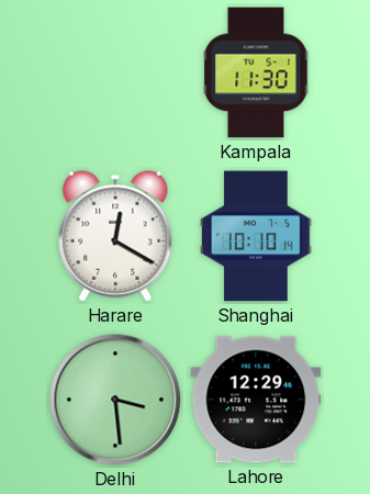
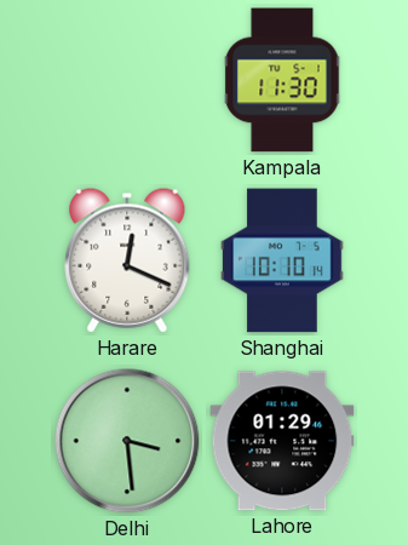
Harare: 12:20 -> 12:19
Lahore: 12:29 -> 01:29
